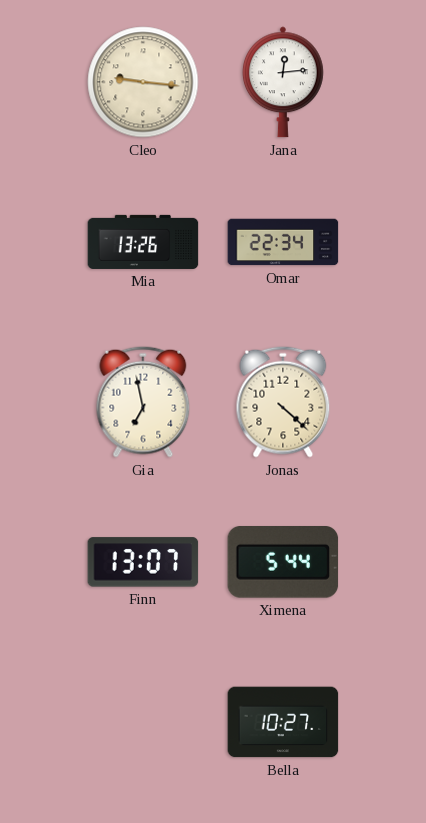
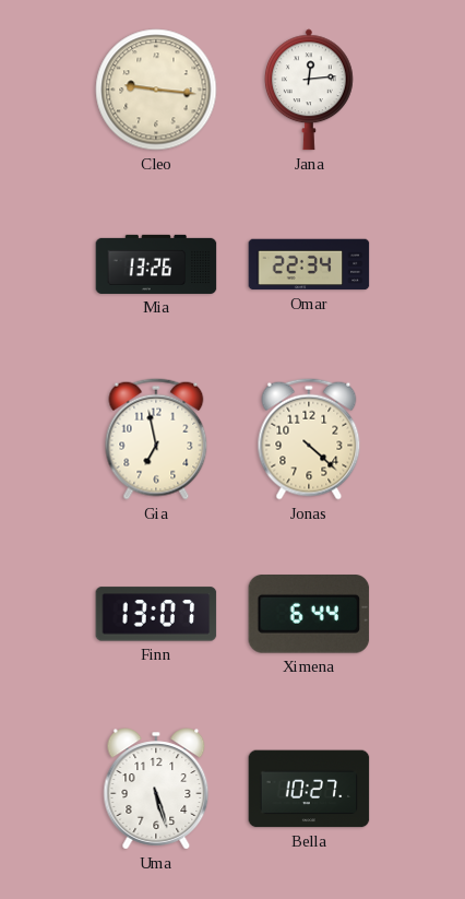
Ximena: 5:44 -> 6:44
Uma: none -> 5:27
